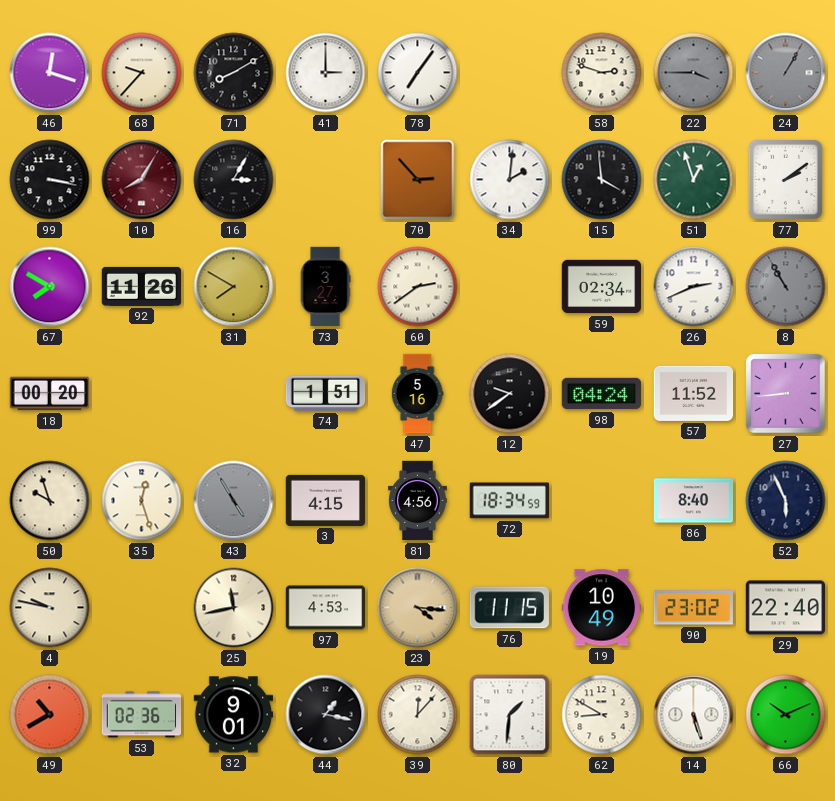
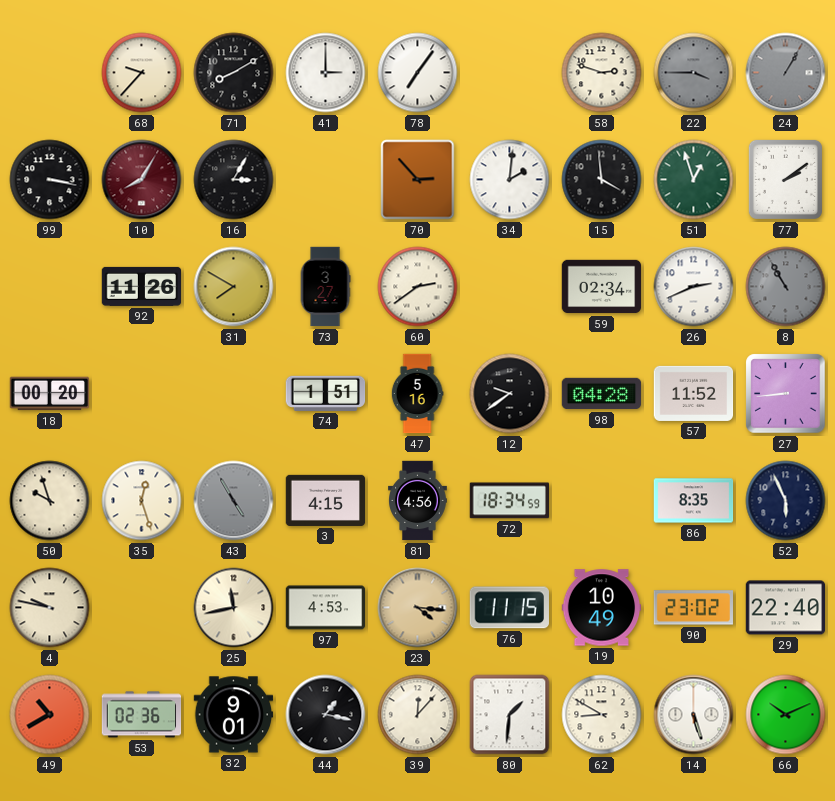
46: 12:18 -> none
67: 7:50 -> none
98: 04:24 -> 04:28
86: 8:40 -> 8:35
